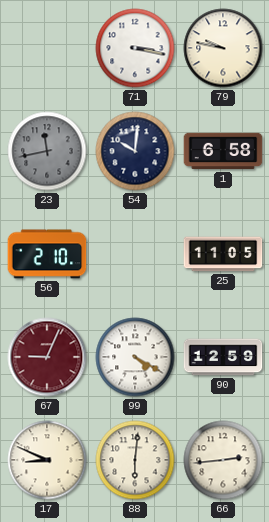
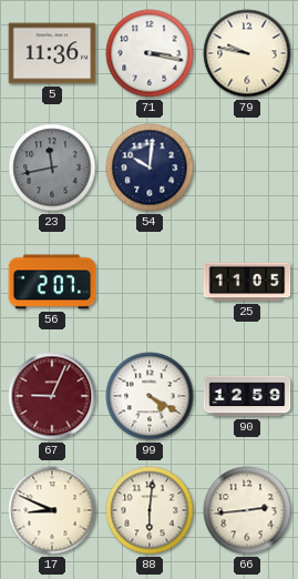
5: none -> 11:36
1: 6:58 -> none
56: 2:10 -> 2:07
